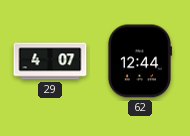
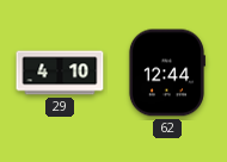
29: 4:07 -> 4:10
